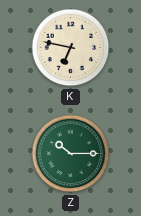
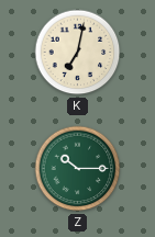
K: 6:47 -> 7:02
